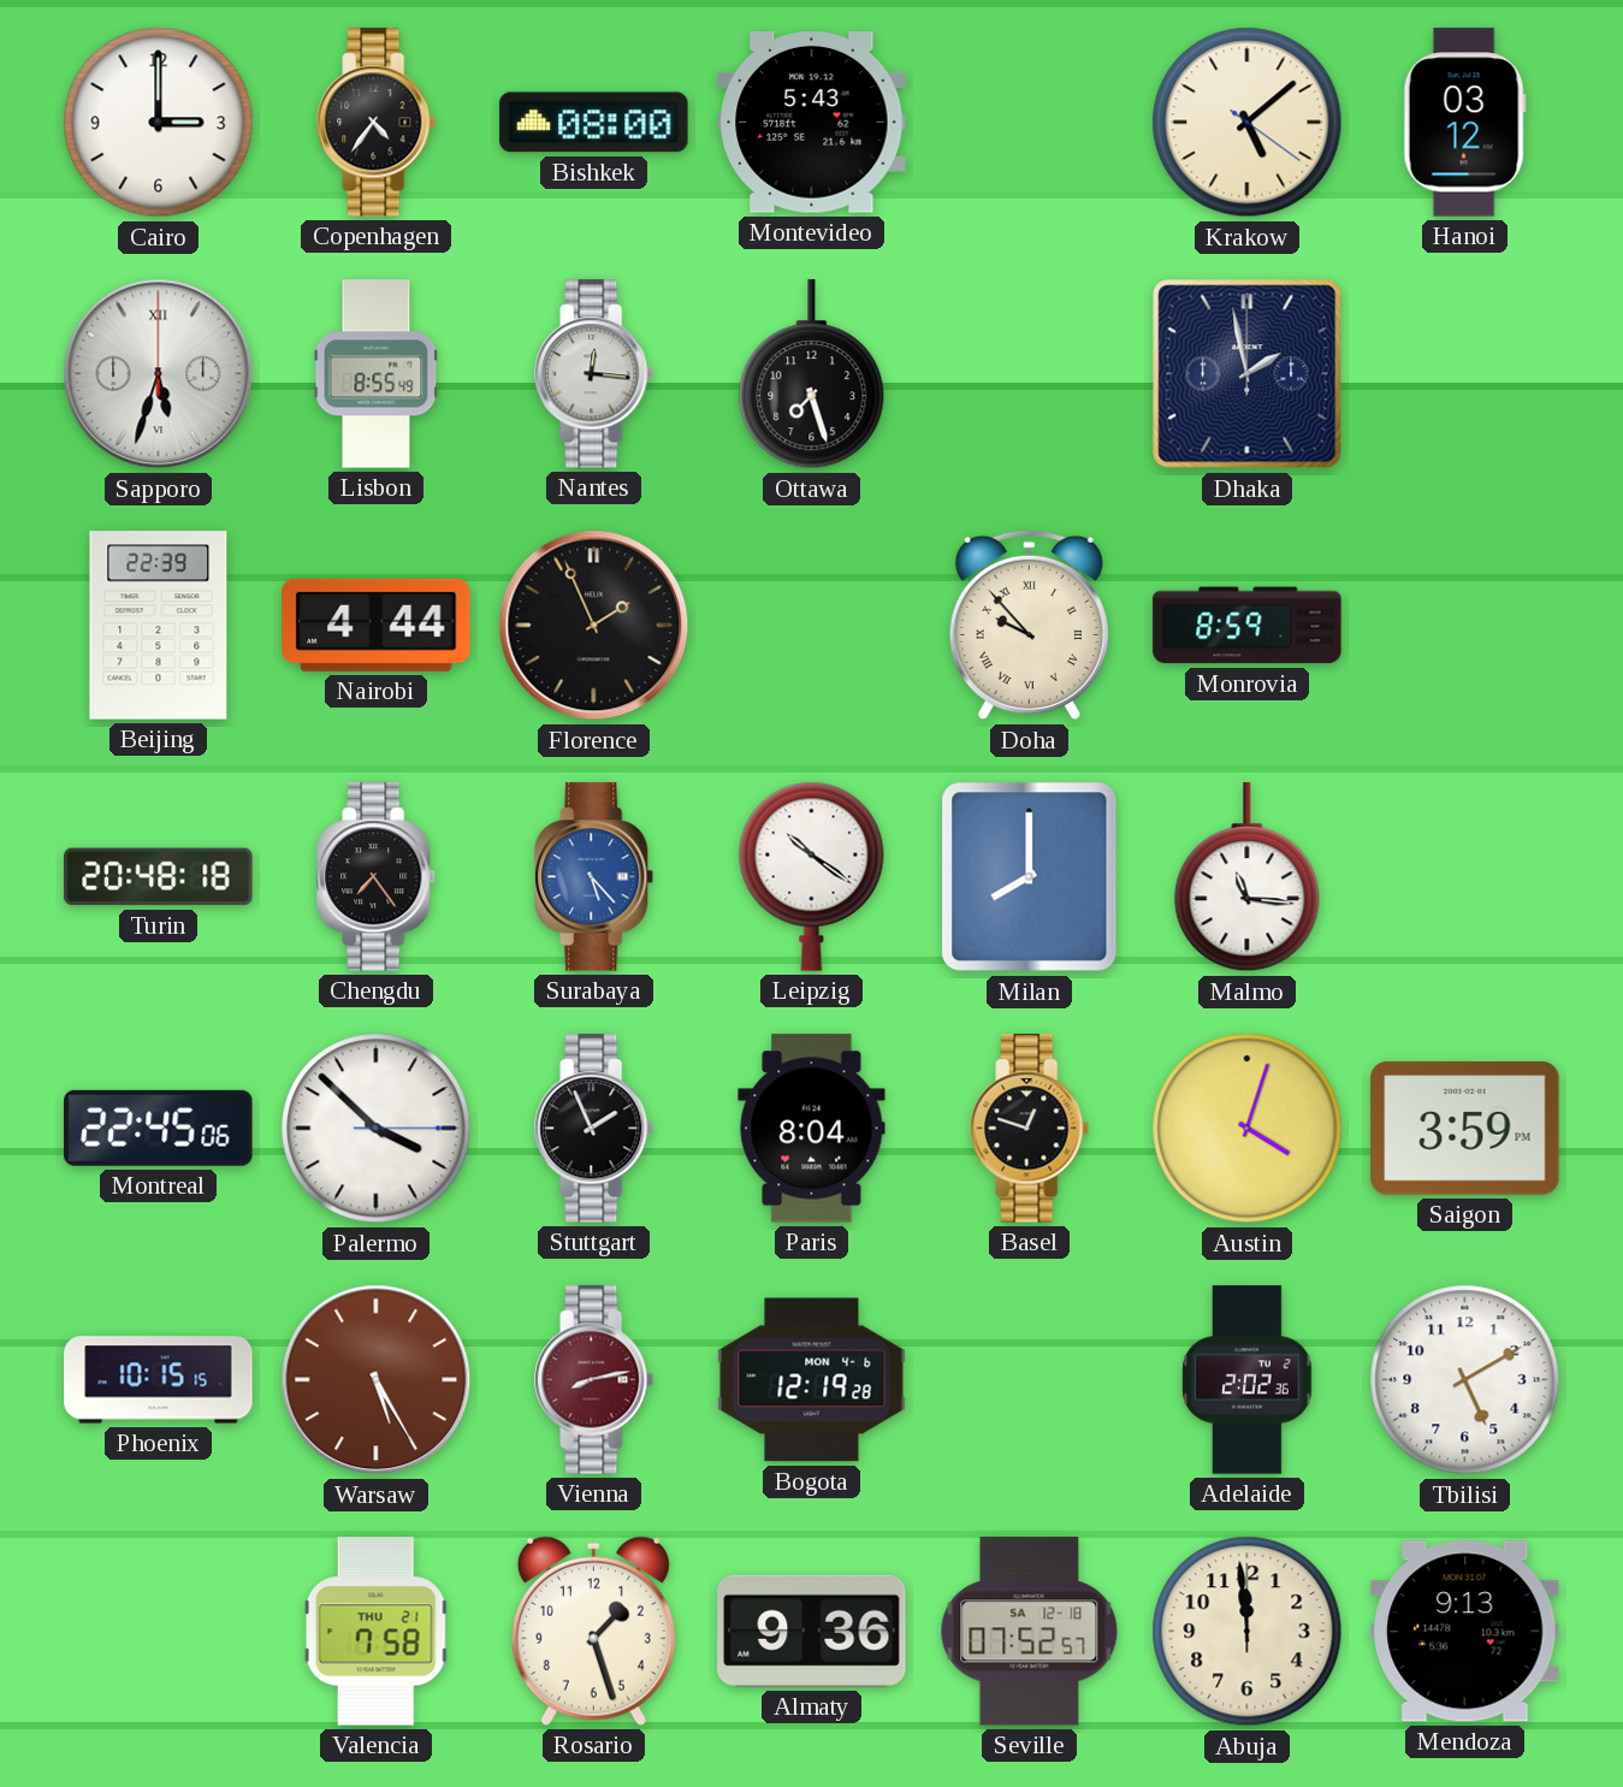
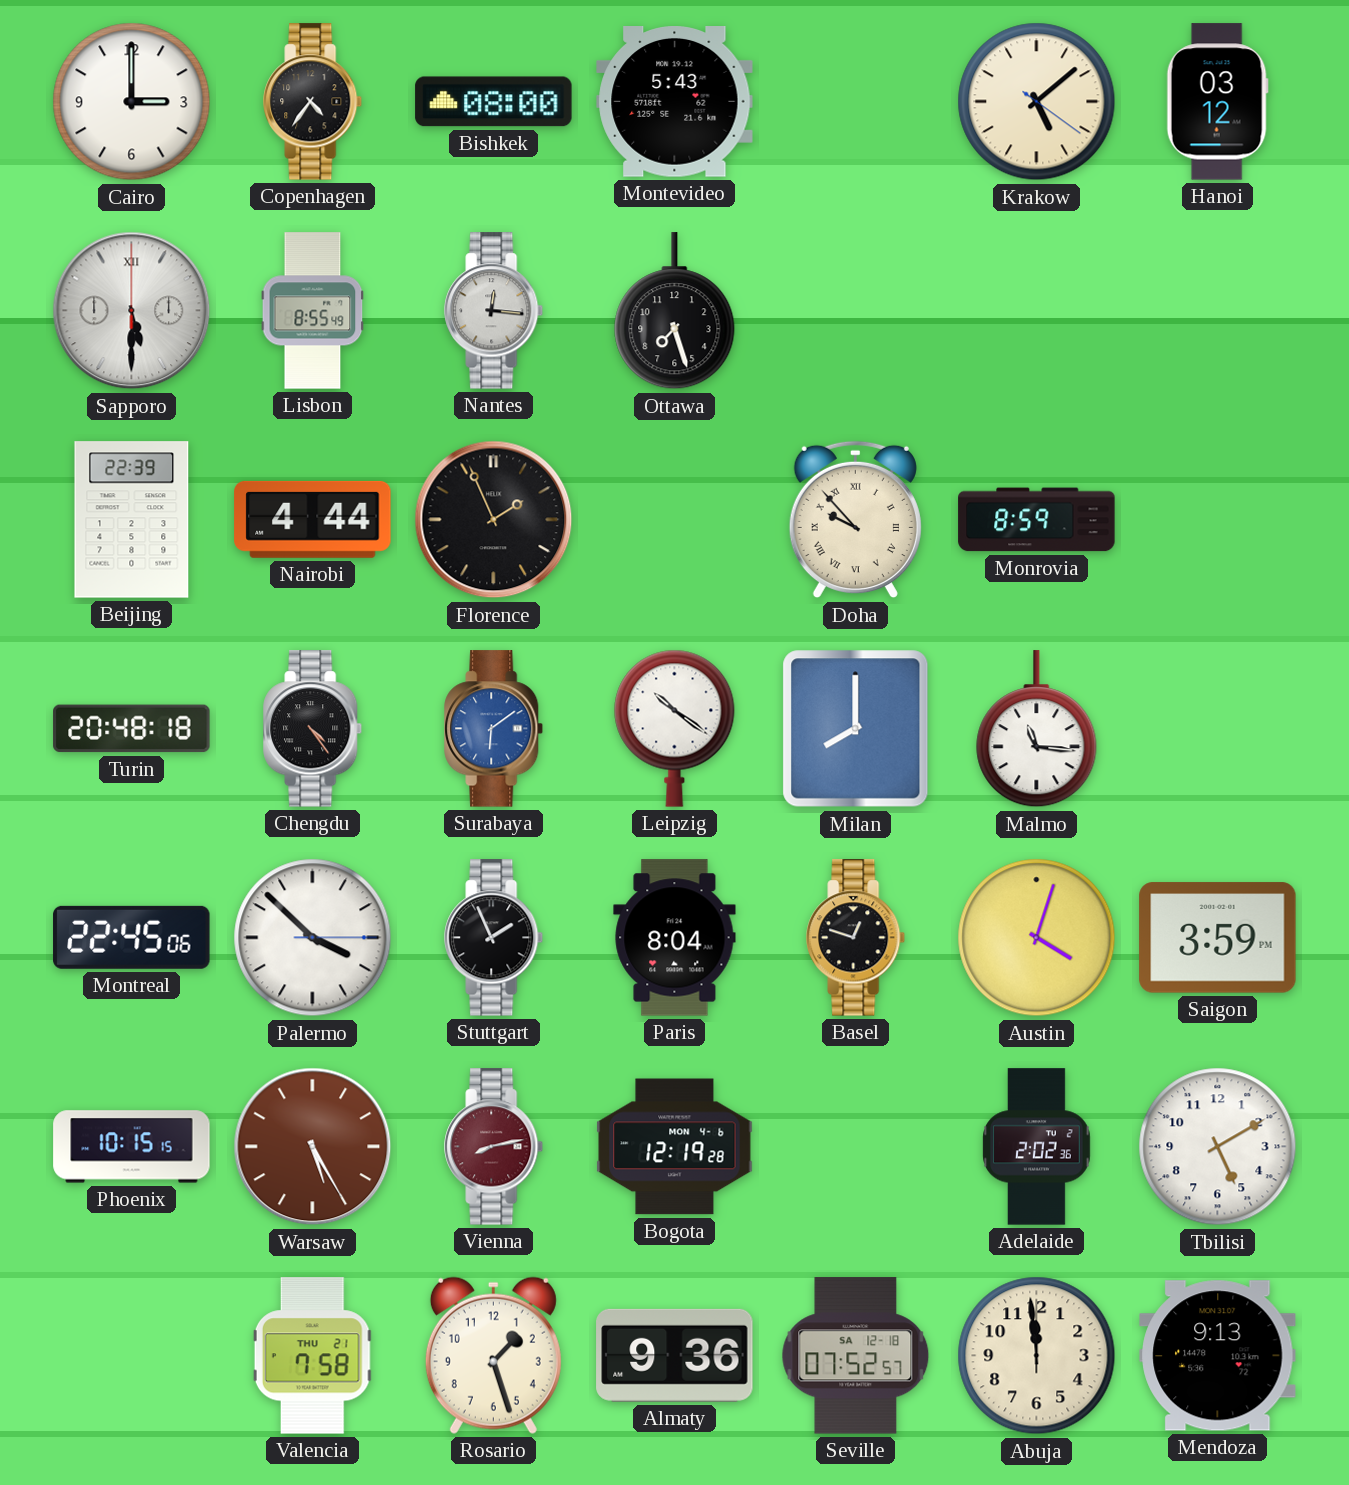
Sapporo: 5:33 -> 5:30
Dhaka: 1:58 -> none
Chengdu: 7:24 -> 4:24
Surabaya: 5:23 -> 6:09
